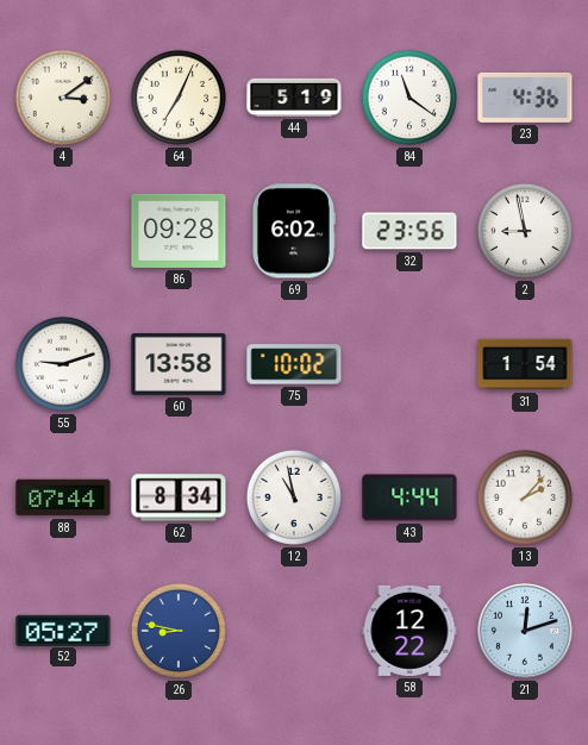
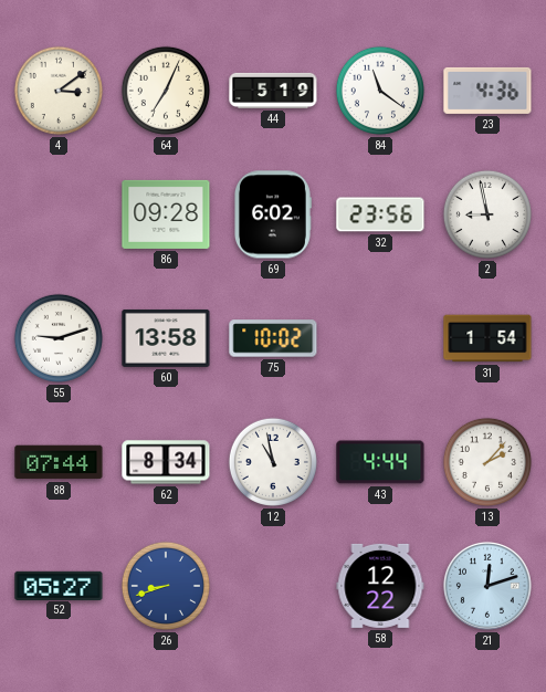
26: 8:47 -> 8:42
